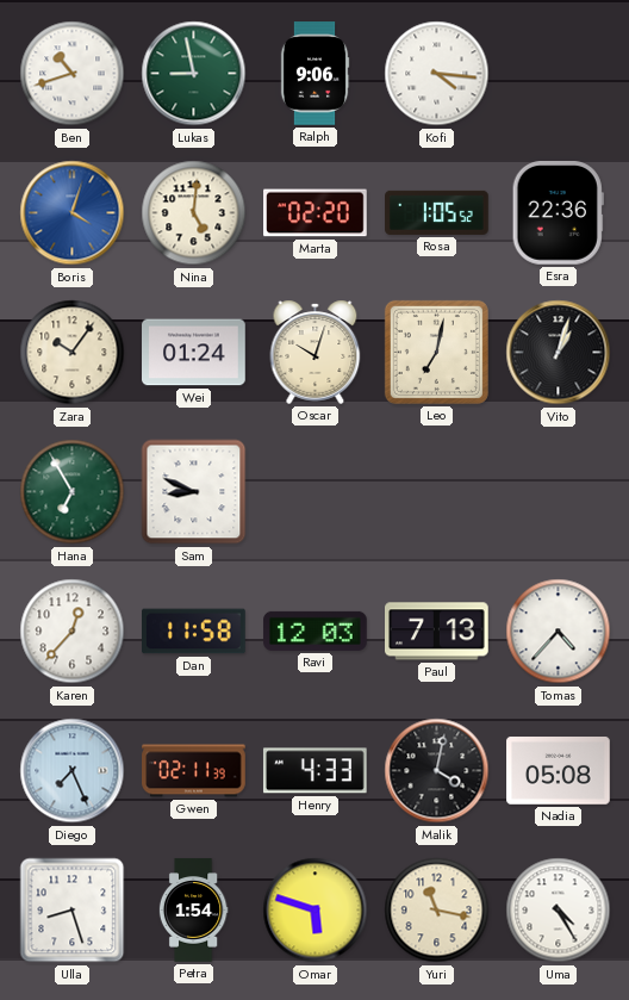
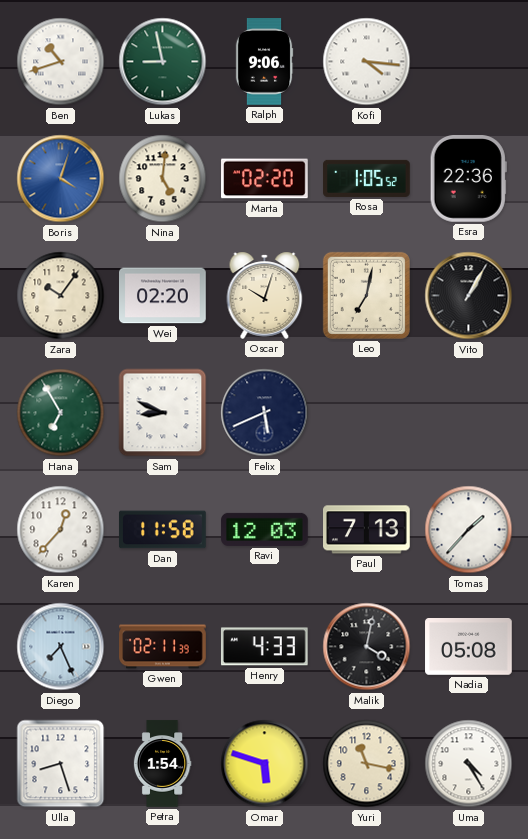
Wei: 01:24 -> 02:20
Vito: 1:03 -> 1:05
Felix: none -> 5:41
Tomas: 4:37 -> 1:37
